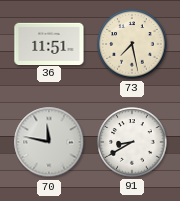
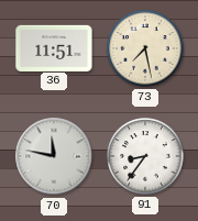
91: 8:40 -> 8:36
